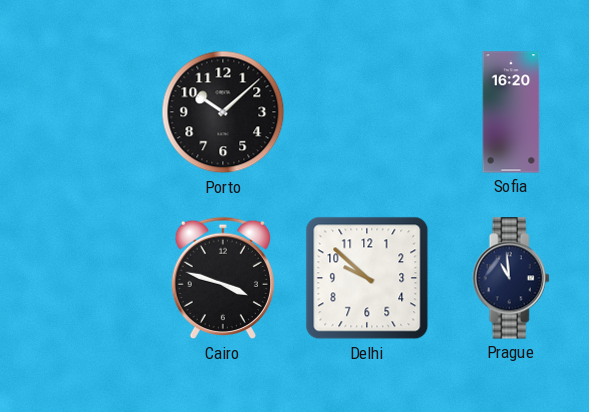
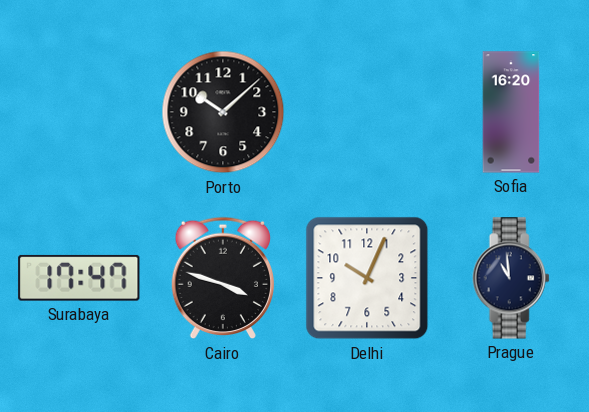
Surabaya: none -> 17:47
Delhi: 9:52 -> 10:04
